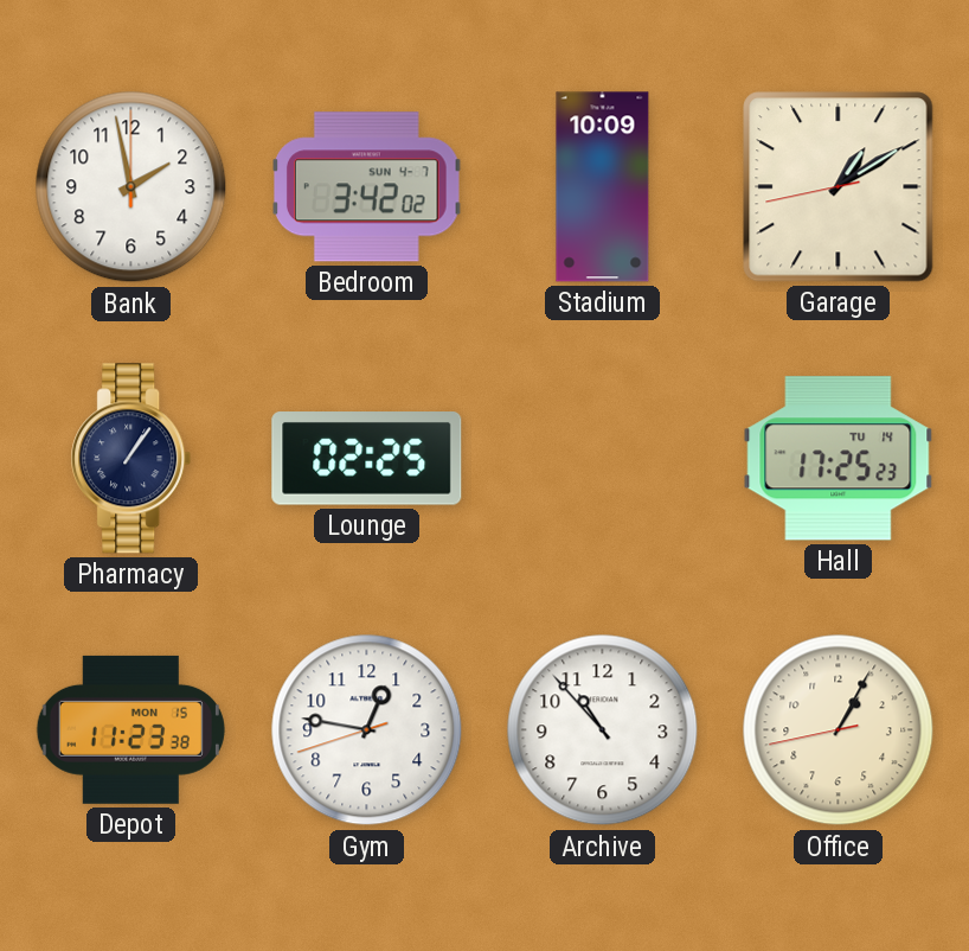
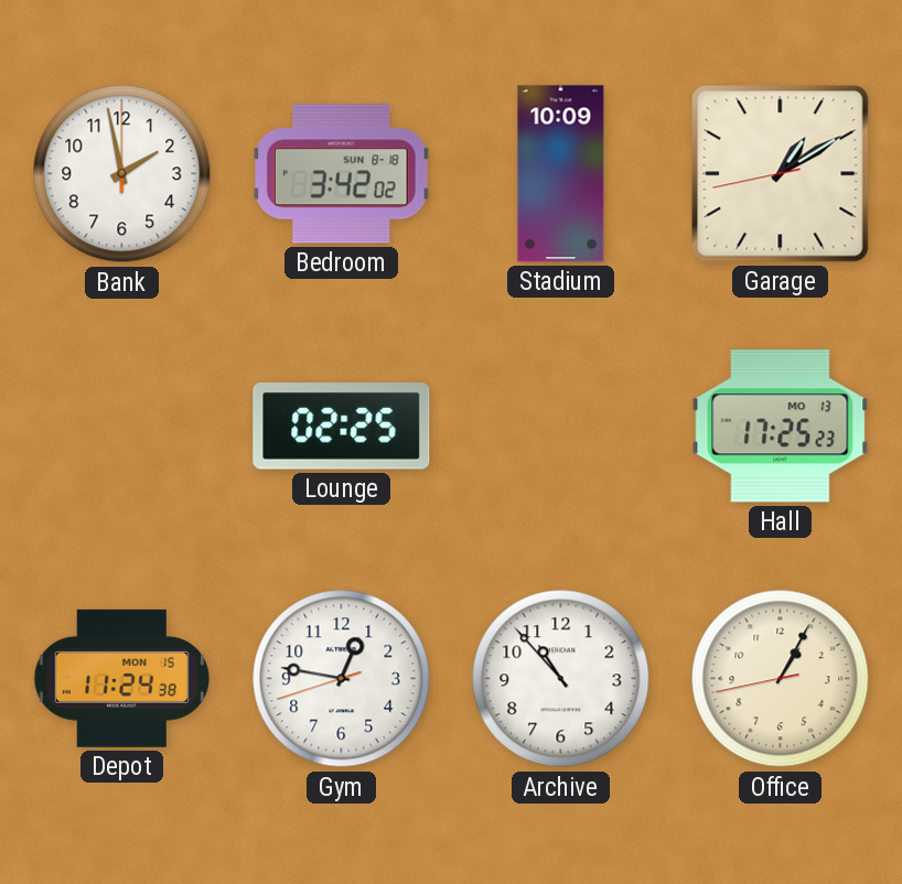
Bedroom date: SUN 4-7 -> SUN 8-18
Pharmacy: 1:06 -> none
Hall date: TU 14 -> MO 13
Depot: 11:23 -> 11:24
